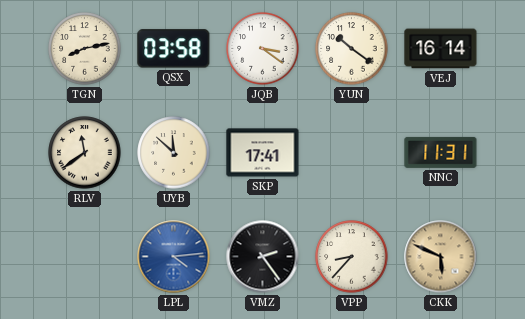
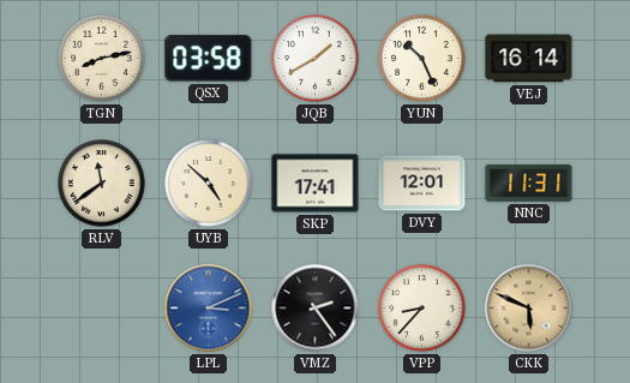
JQB: 3:21 -> 1:40
YUN: 10:21 -> 10:26
UYB: 11:52 -> 4:52
DVY: none -> 12:01
LPL: 4:14 -> 3:11
